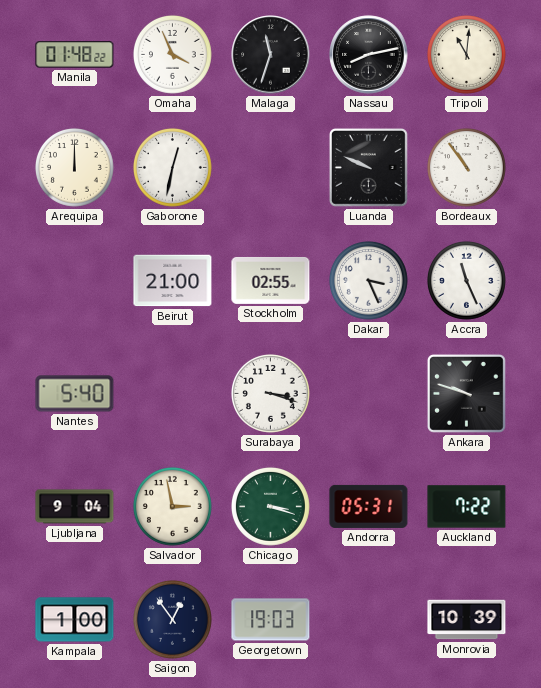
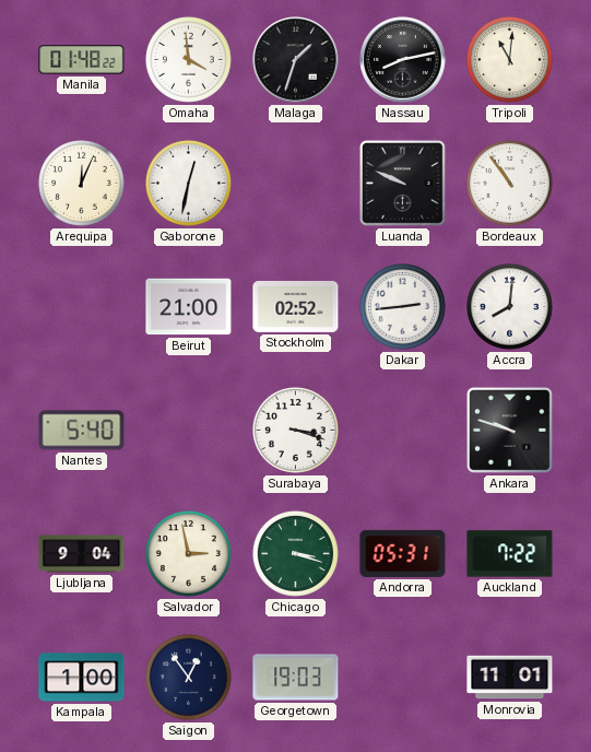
Omaha: 3:56 -> 3:59
Malaga: 11:33 -> 1:33
Arequipa: 12:00 -> 12:04
Stockholm: 02:55 -> 02:52
Dakar: 3:26 -> 2:44
Accra: 11:26 -> 8:01
Monrovia: 10:39 -> 11:01
